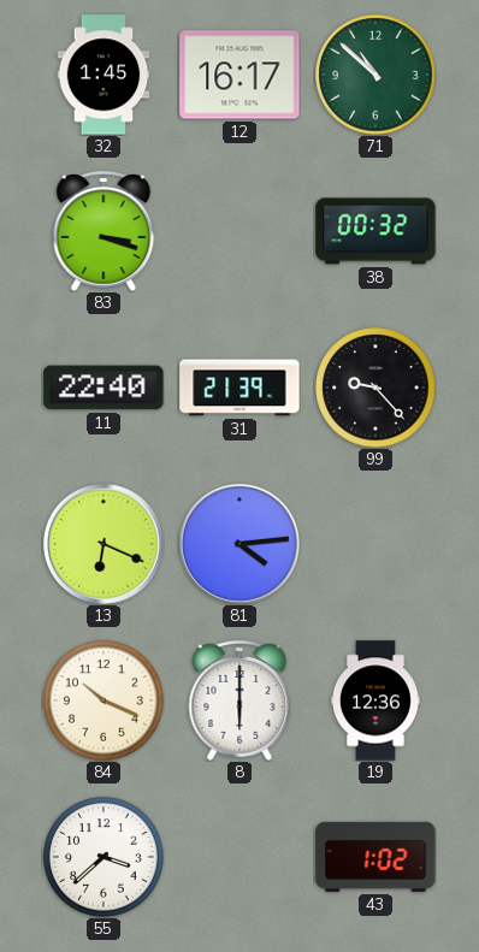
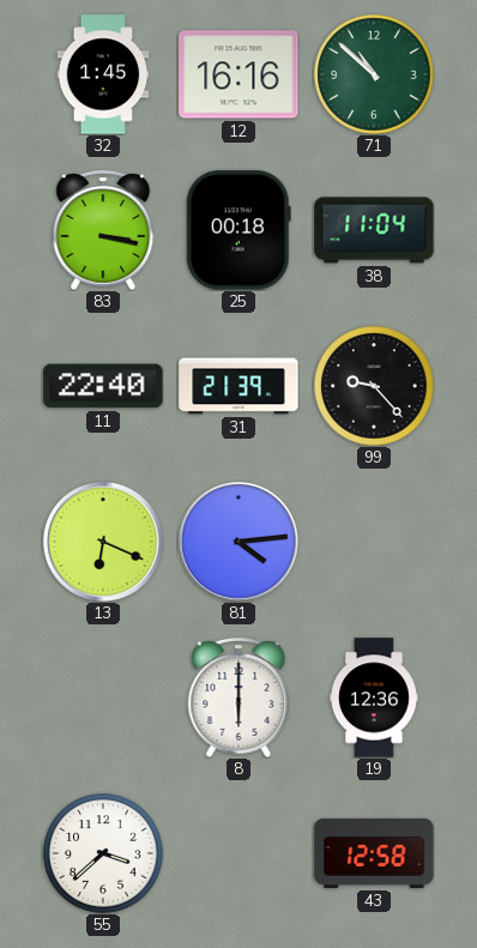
12: 16:17 -> 16:16
83: 3:18 -> 3:17
25: none -> 00:18
38: 00:32 -> 11:04
84: 10:19 -> none
43: 1:02 -> 12:58
